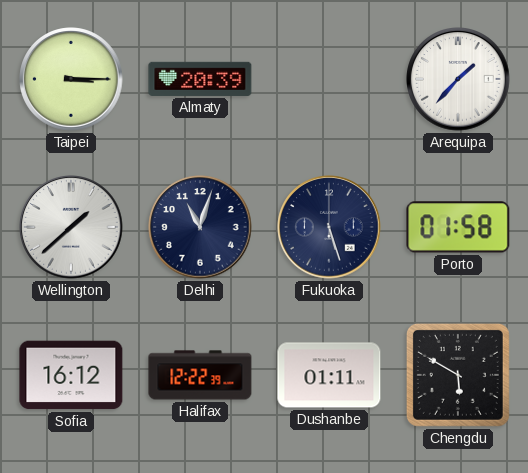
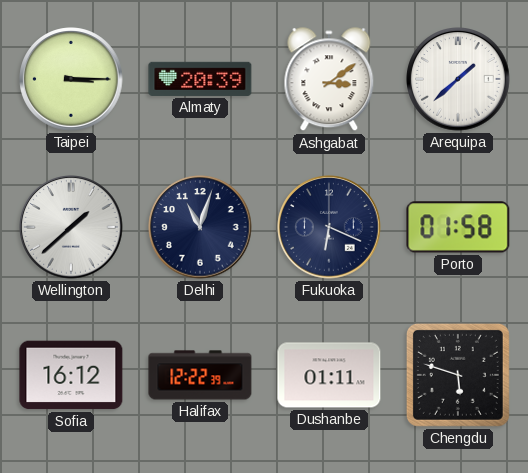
Ashgabat: none -> 3:09
Arequipa: 1:37 -> 1:38
Fukuoka: 5:27 -> 6:19
Chengdu: 5:50 -> 5:48
